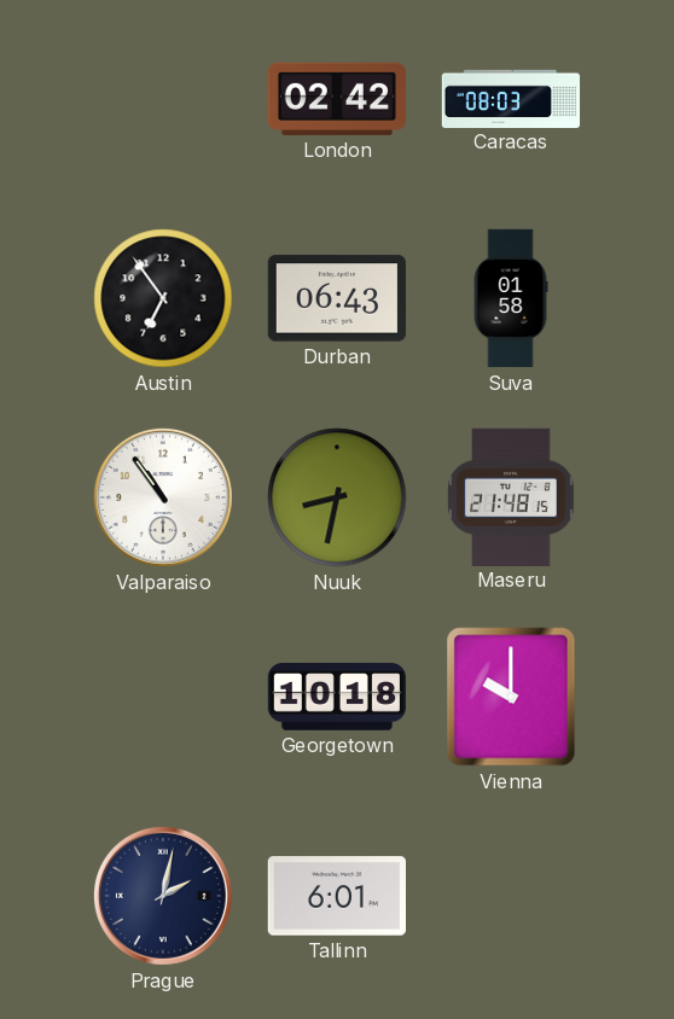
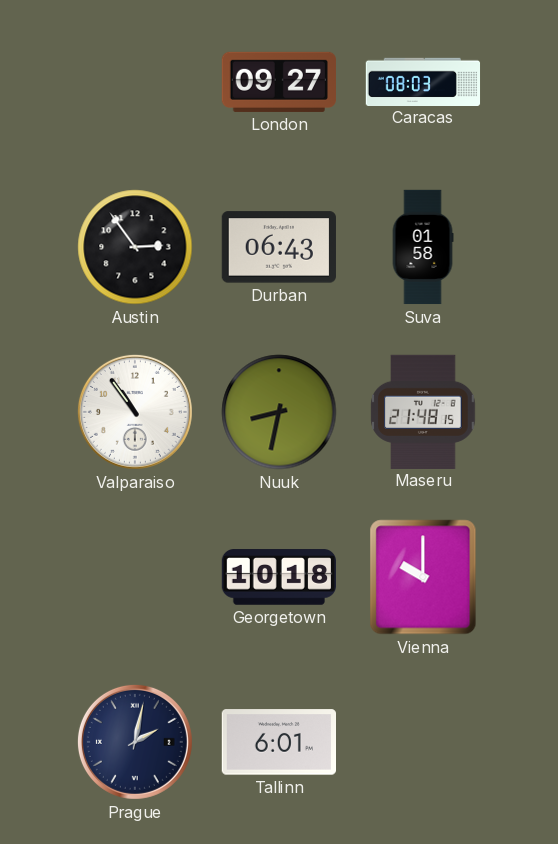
London: 02:42 -> 09:27
Austin: 6:54 -> 2:54
